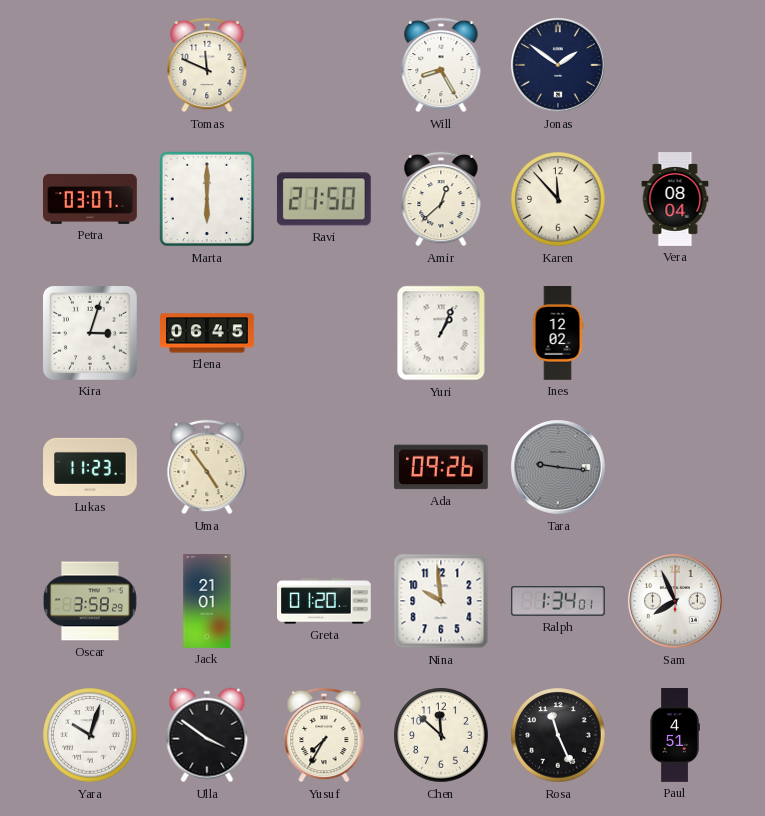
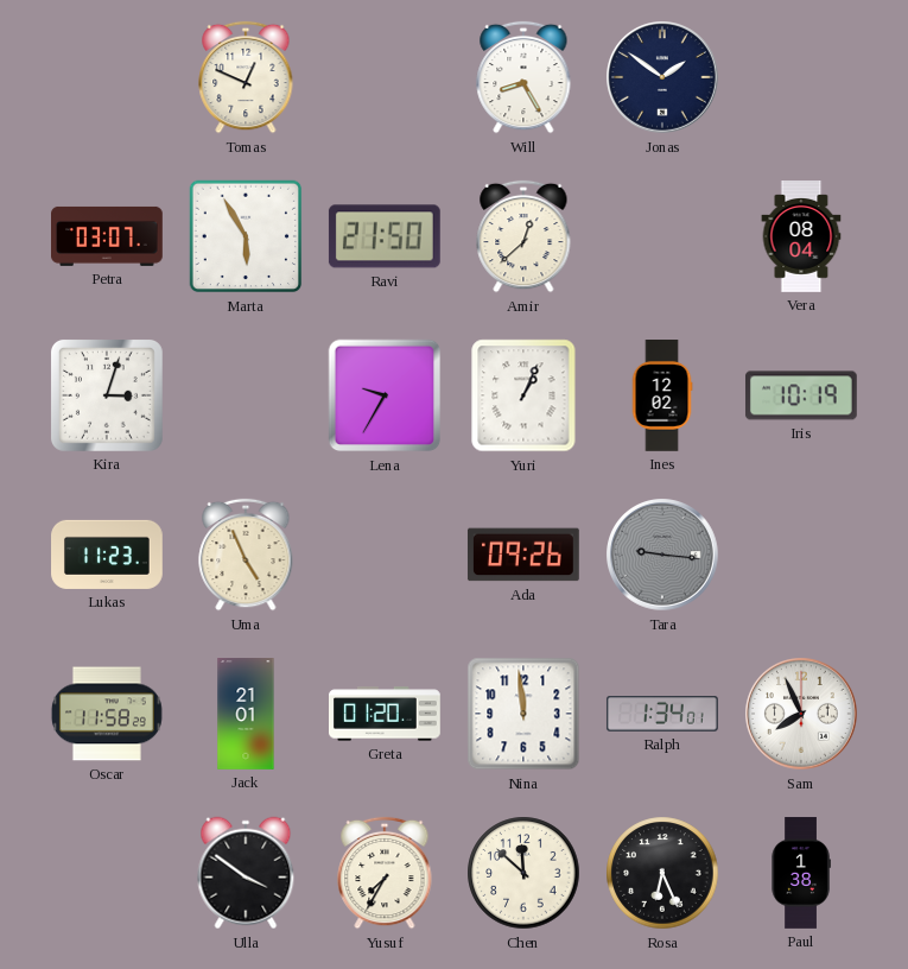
Tomas: 11:49 -> 12:49
Marta: 6:00 -> 5:55
Karen: 11:53 -> none
Elena: 06:45 -> none
Lena: none -> 9:35
Iris: none -> 10:19
Uma: 4:54 -> 4:56
Oscar: 3:58 -> 11:58
Nina: 9:59 -> 11:59
Yara: 10:03 -> none
Rosa: 11:26 -> 6:26
Paul: 4:51 -> 1:38
